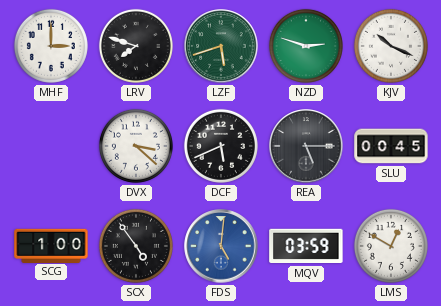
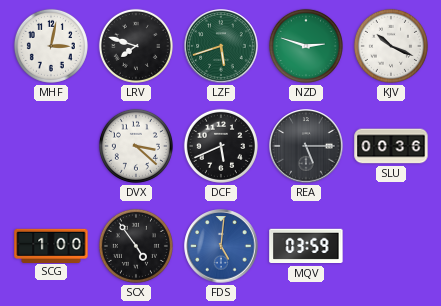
MHF: 3:00 -> 3:02
SLU: 00:45 -> 00:36
LMS: 12:50 -> none
